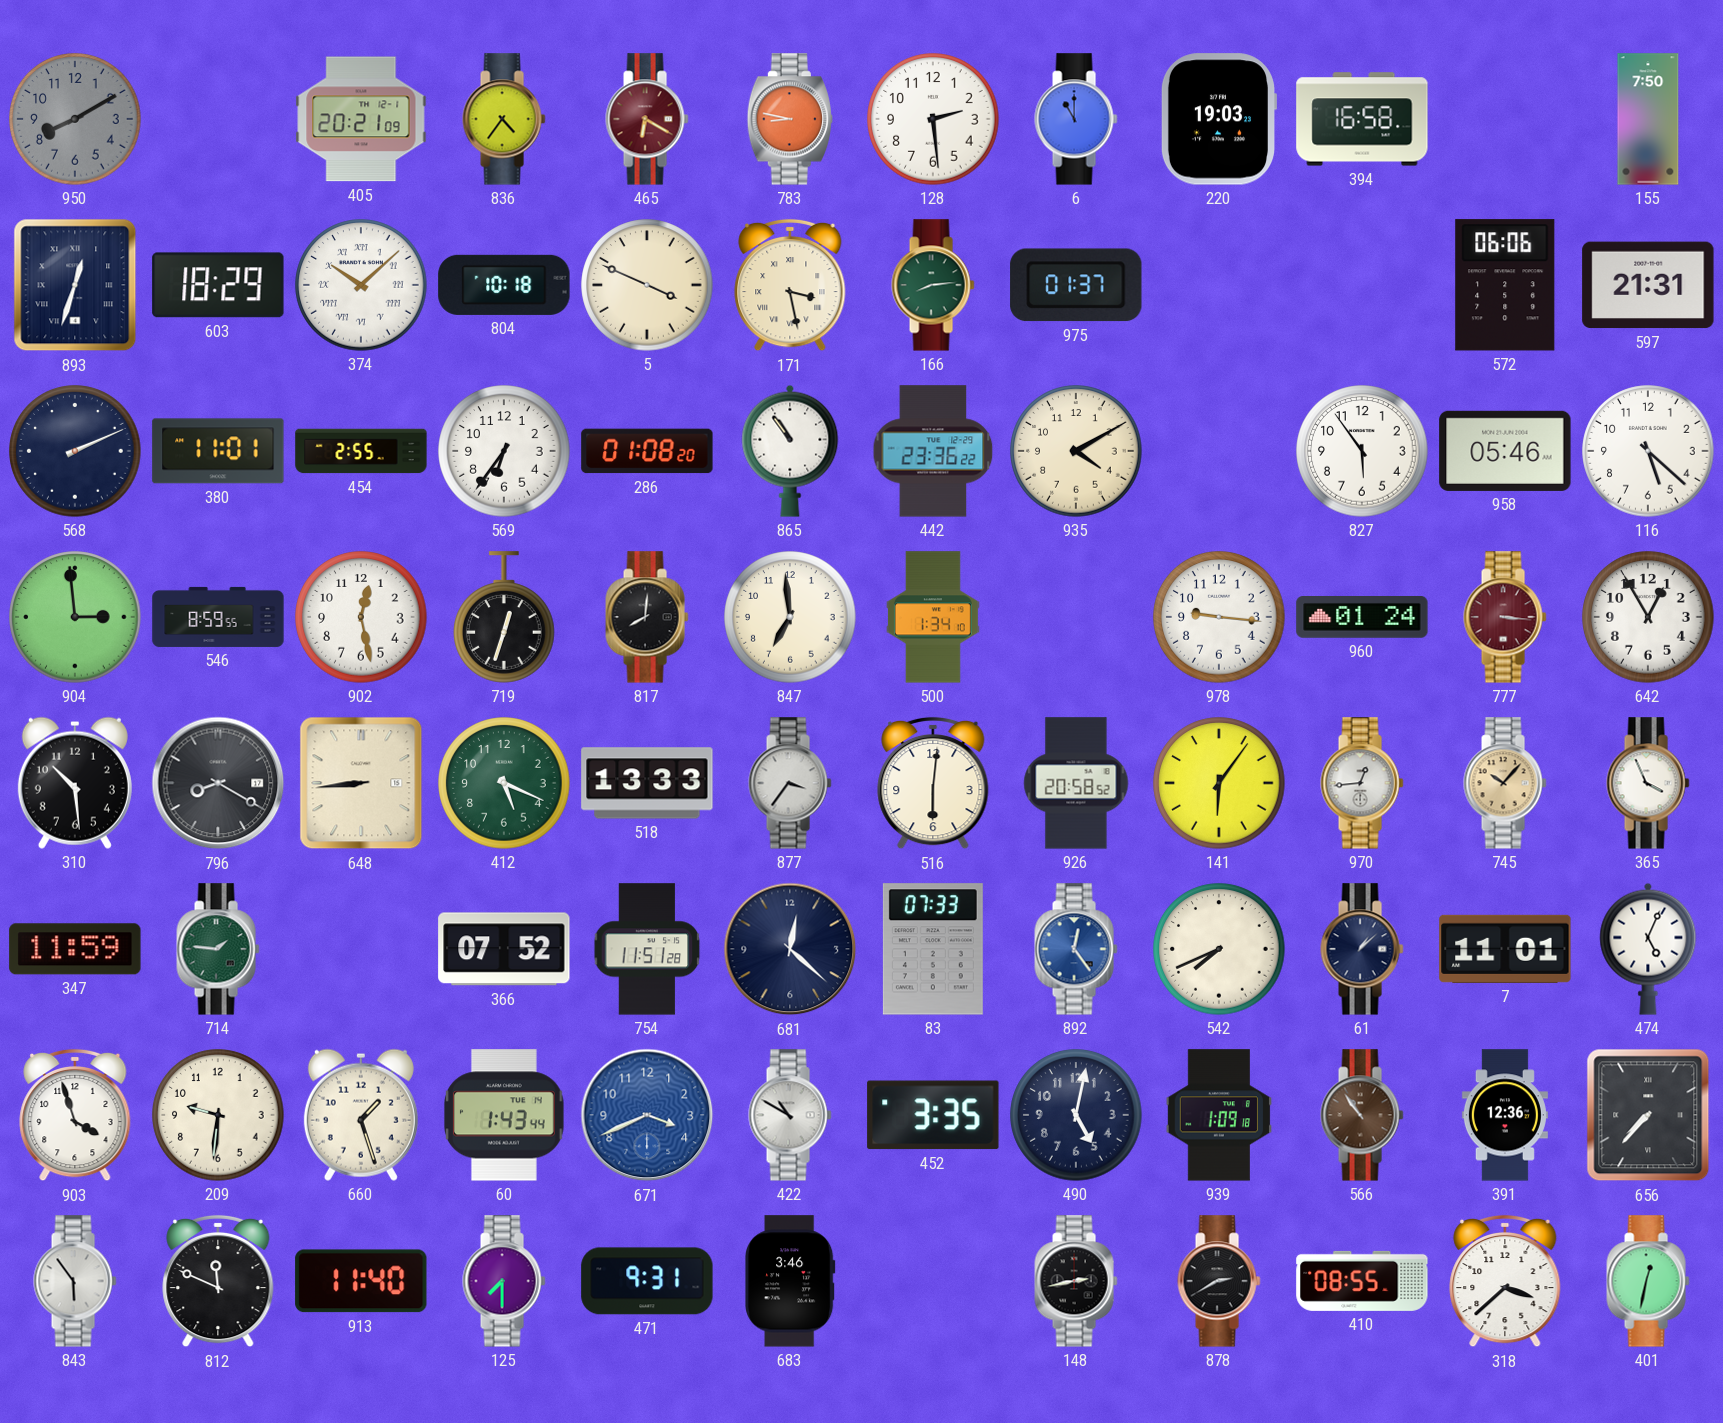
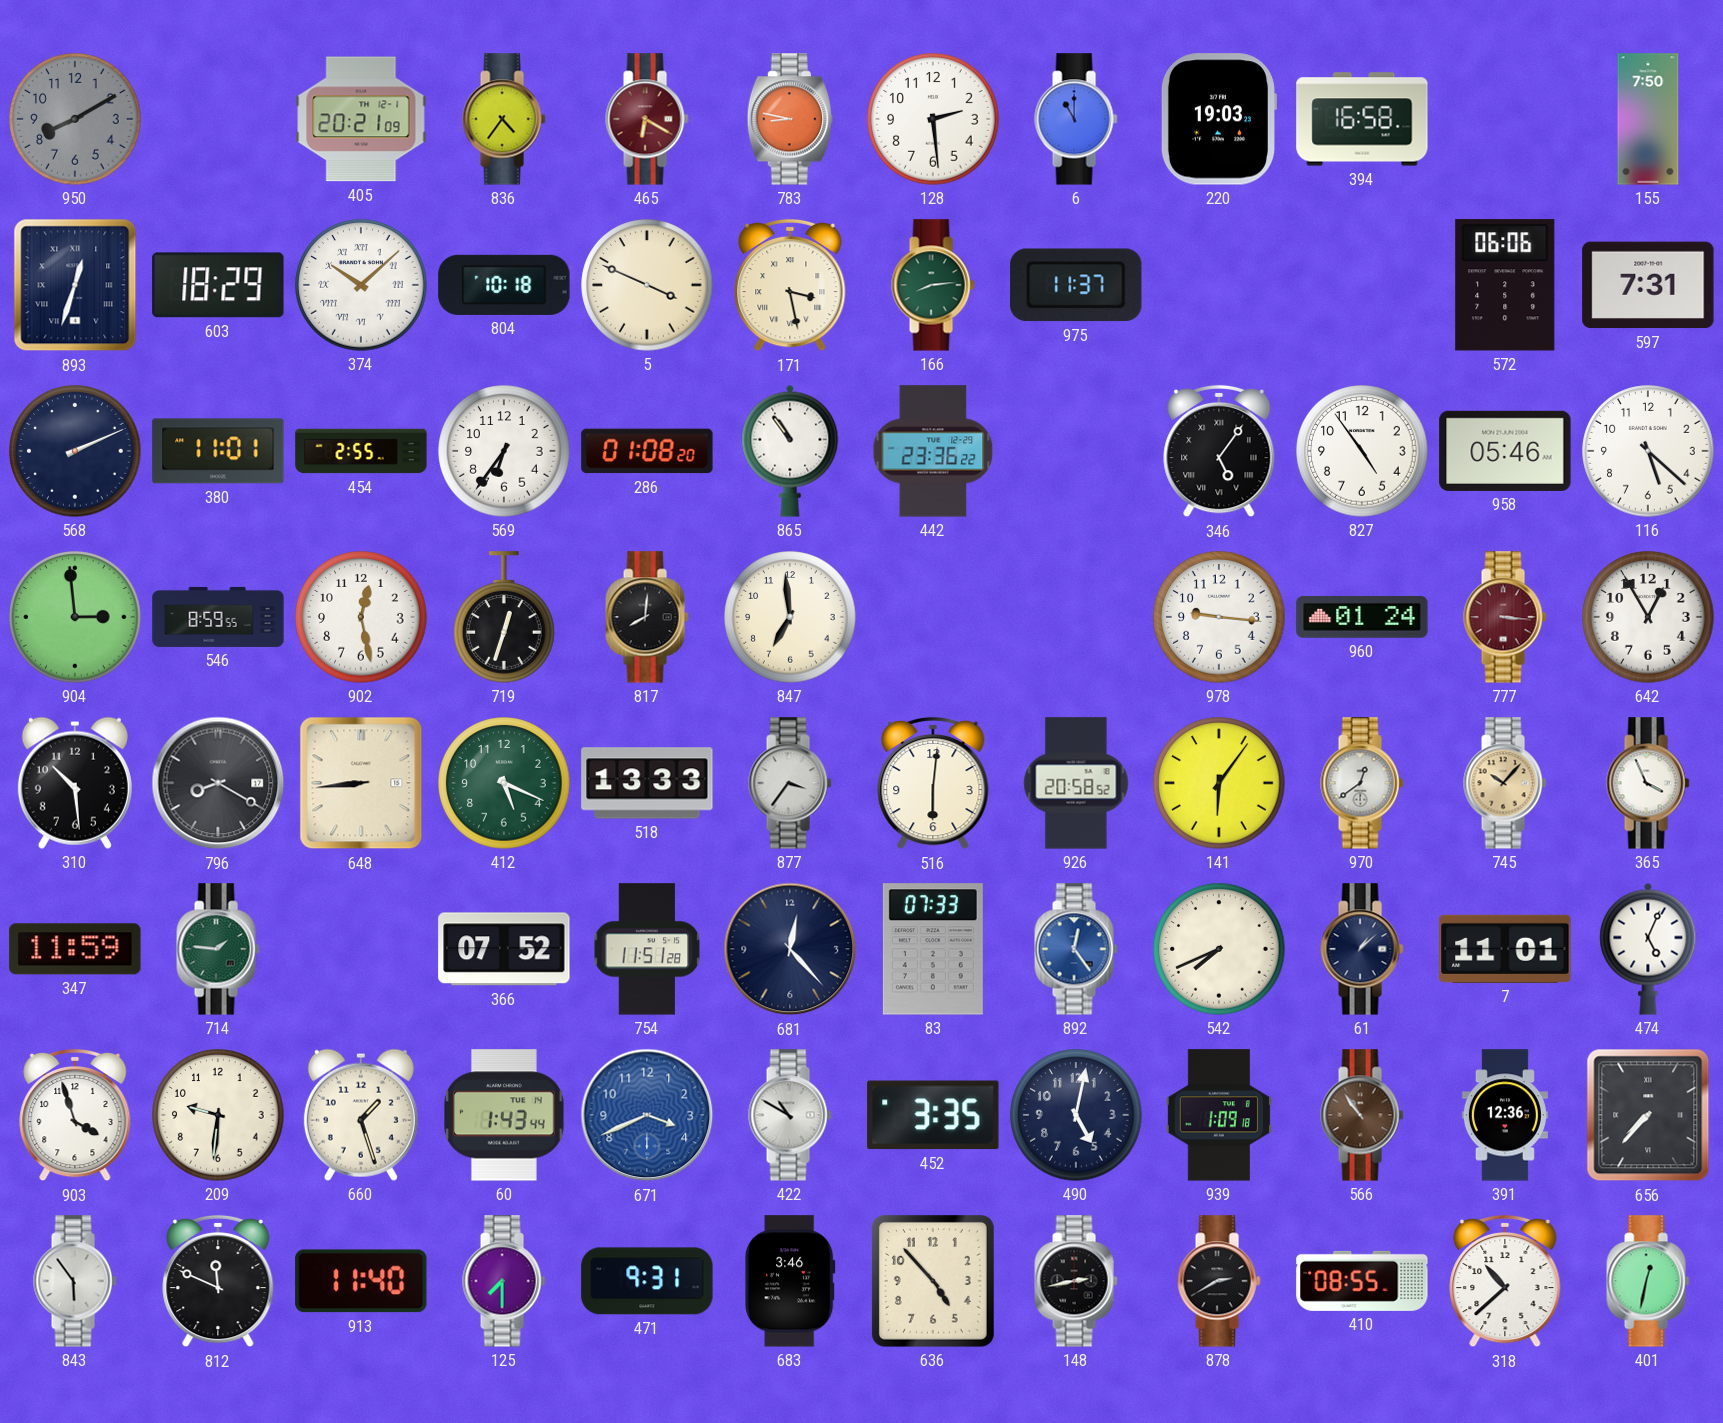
975: 01:37 -> 11:37
597: 21:31 -> 7:31
935: 4:10 -> none
346: none -> 5:06
827: 5:54 -> 4:54
500: 1:34 -> none
970: 12:44 -> 12:39
681: 12:22 -> 12:23
636: none -> 4:53
318: 3:38 -> 10:38
